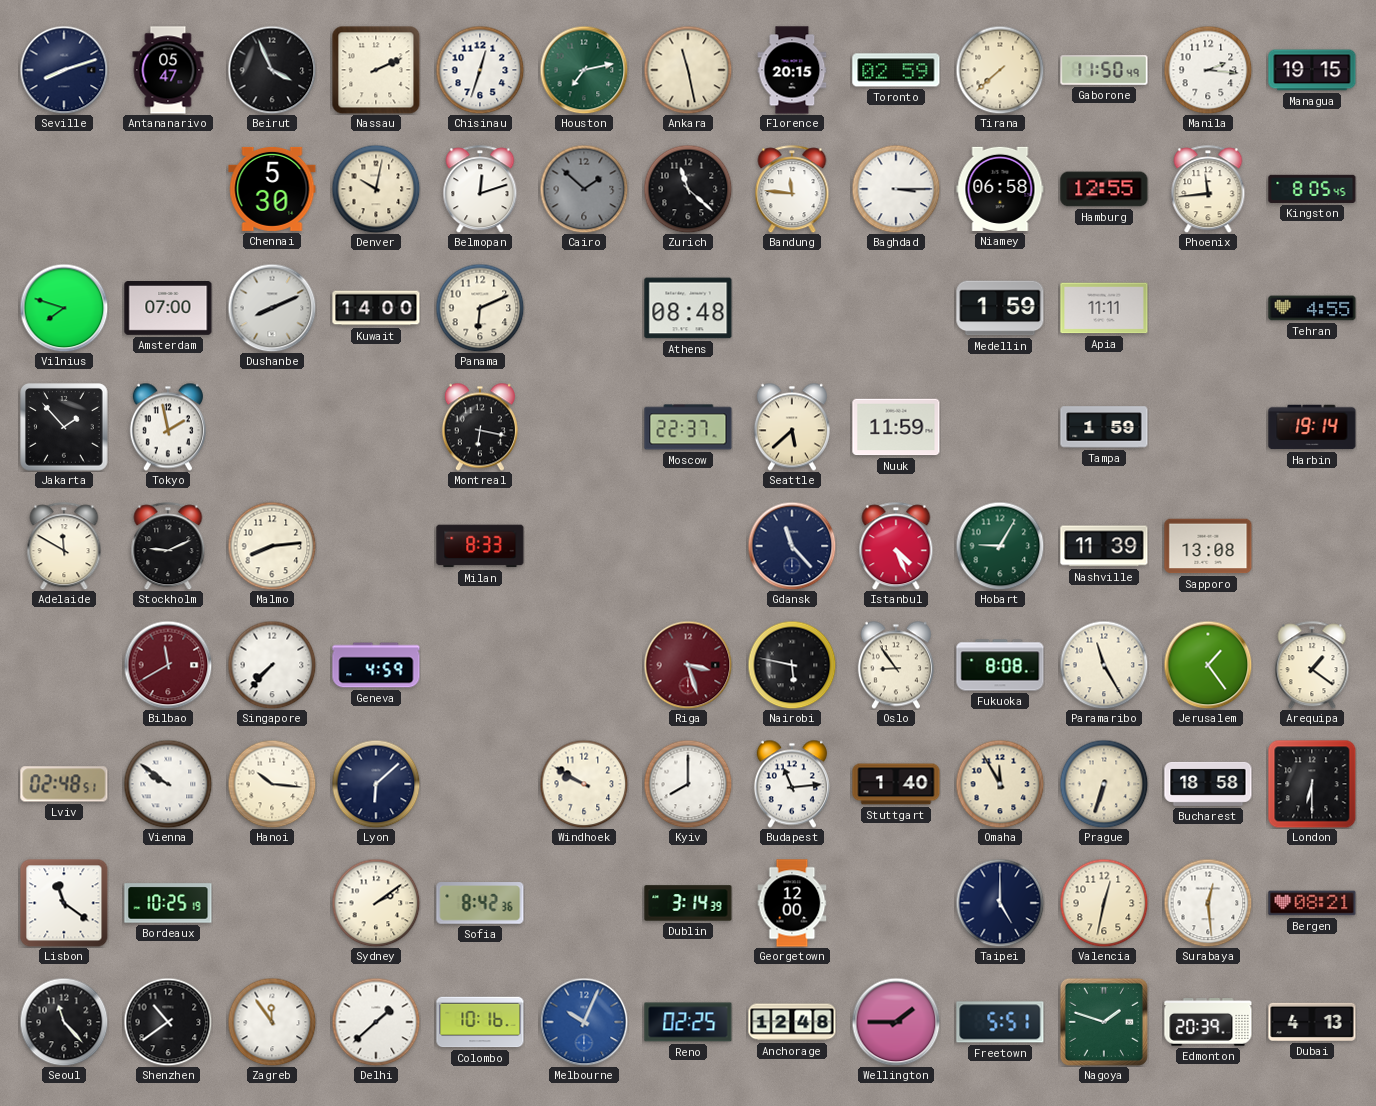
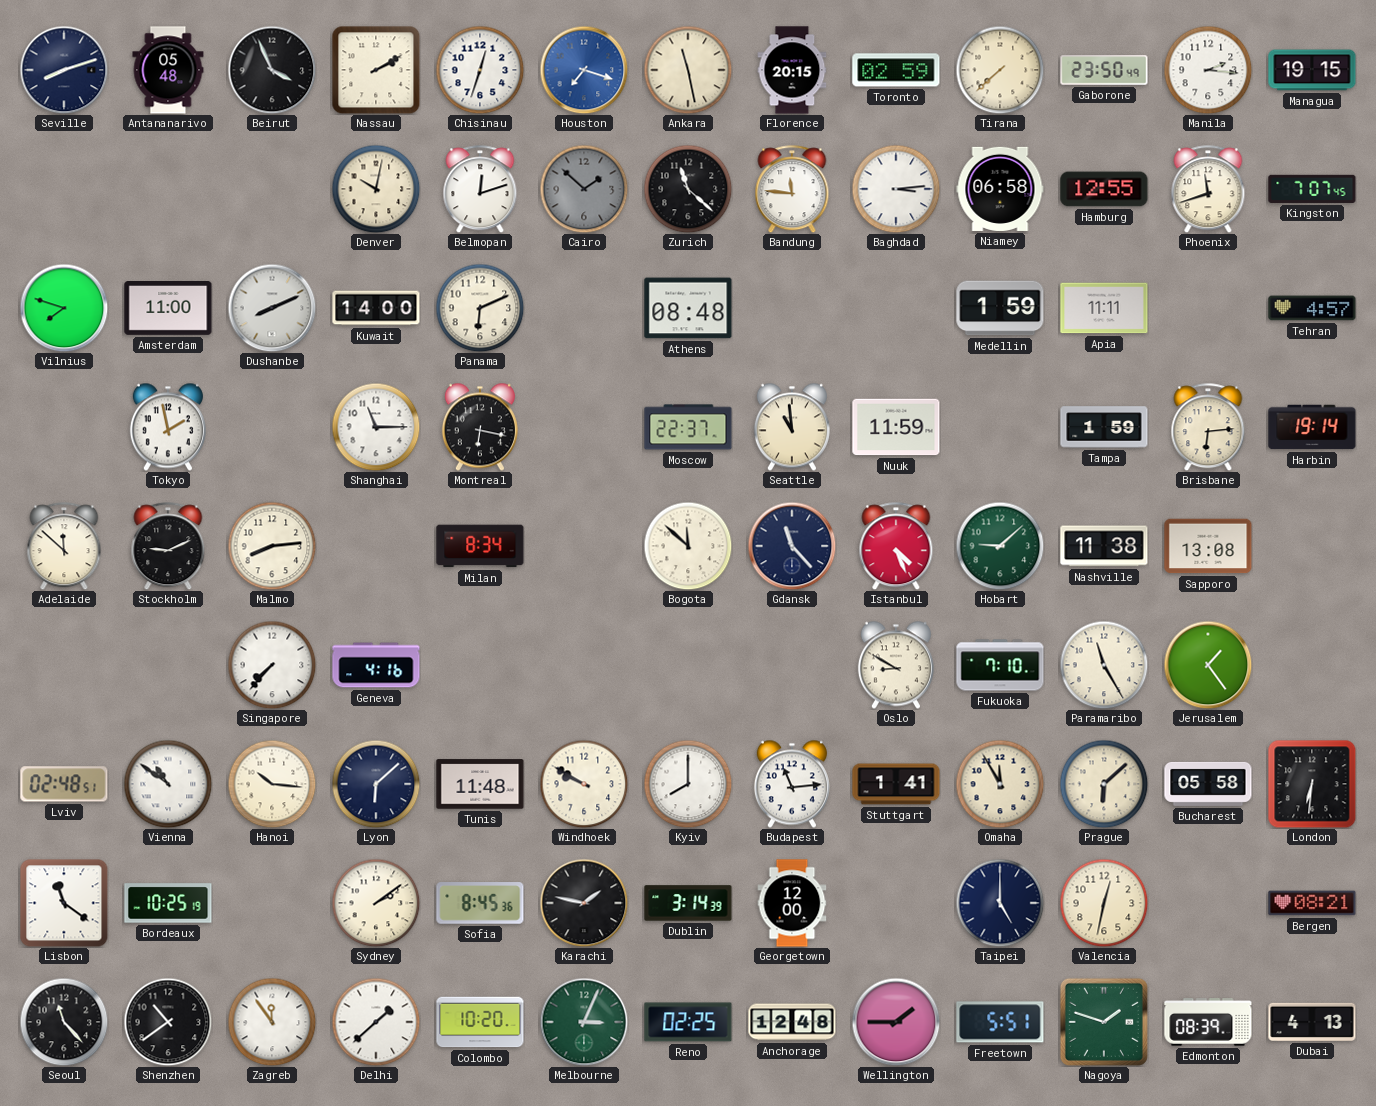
Antananarivo: 05:47 -> 05:48
Nassau: 2:11 -> 2:10
Houston: 7:13 -> 7:18
Houston dial: green -> blue
Gaborone: 11:50 -> 23:50
Chennai: 5:30 -> none
Baghdad: 3:15 -> 3:14
Phoenix: 11:44 -> 11:42
Kingston: 8:05 -> 7:07
Amsterdam: 07:00 -> 11:00
Tehran: 4:55 -> 4:57
Jakarta: 1:53 -> none
Shanghai: none -> 11:15
Seattle: 5:38 -> 10:59
Brisbane: none -> 6:14
Adelaide: 11:50 -> 11:52
Milan: 8:33 -> 8:34
Bogota: none -> 11:52
Hobart: 9:05 -> 9:08
Nashville: 11:39 -> 11:38
Bilbao: 11:40 -> none
Geneva: 4:59 -> 4:16
Riga: 3:27 -> none
Nairobi: 5:47 -> none
Oslo: 8:54 -> 8:50
Fukuoka: 8:08 -> 7:10
Arequipa: 1:21 -> none
Vienna: 9:51 -> 10:51
Tunis: none -> 11:48
Stuttgart: 1:40 -> 1:41
Prague: 6:33 -> 6:08
Bucharest: 18:58 -> 05:58
London: 6:30 -> 6:31
Sofia: 8:42 -> 8:45
Karachi: none -> 1:47
Surabaya: 12:29 -> none
Colombo: 10:16 -> 10:20
Melbourne: 10:04 -> 3:04
Melbourne dial: blue -> green
Edmonton: 20:39 -> 08:39
